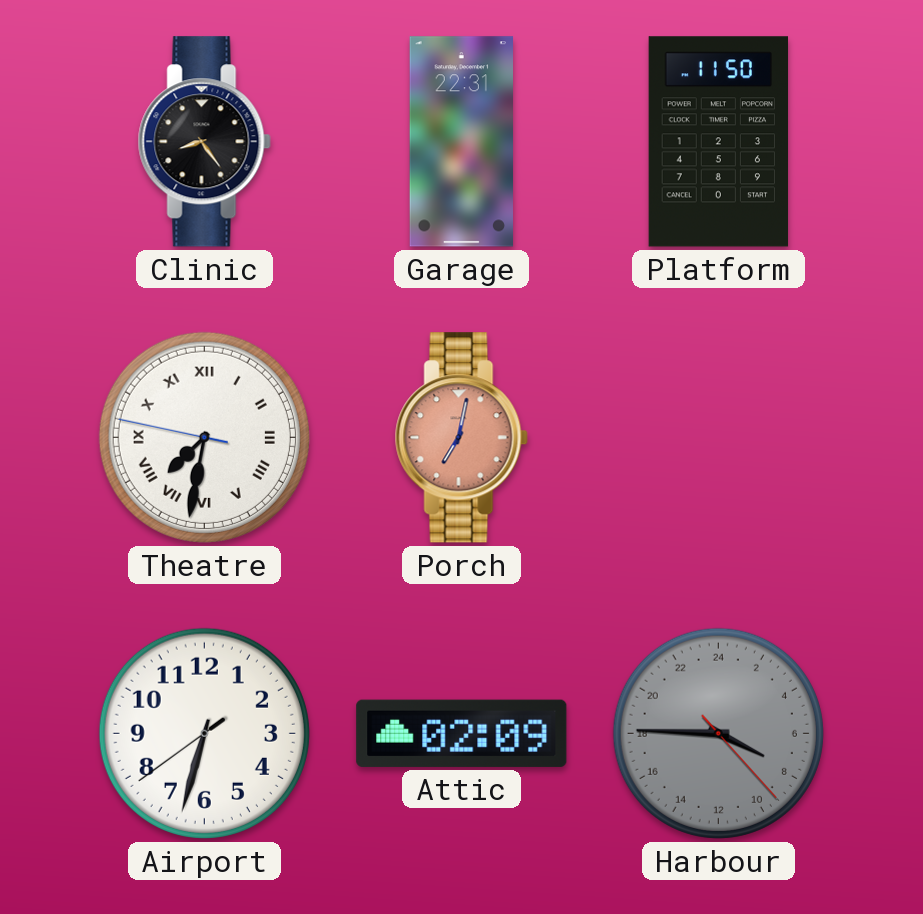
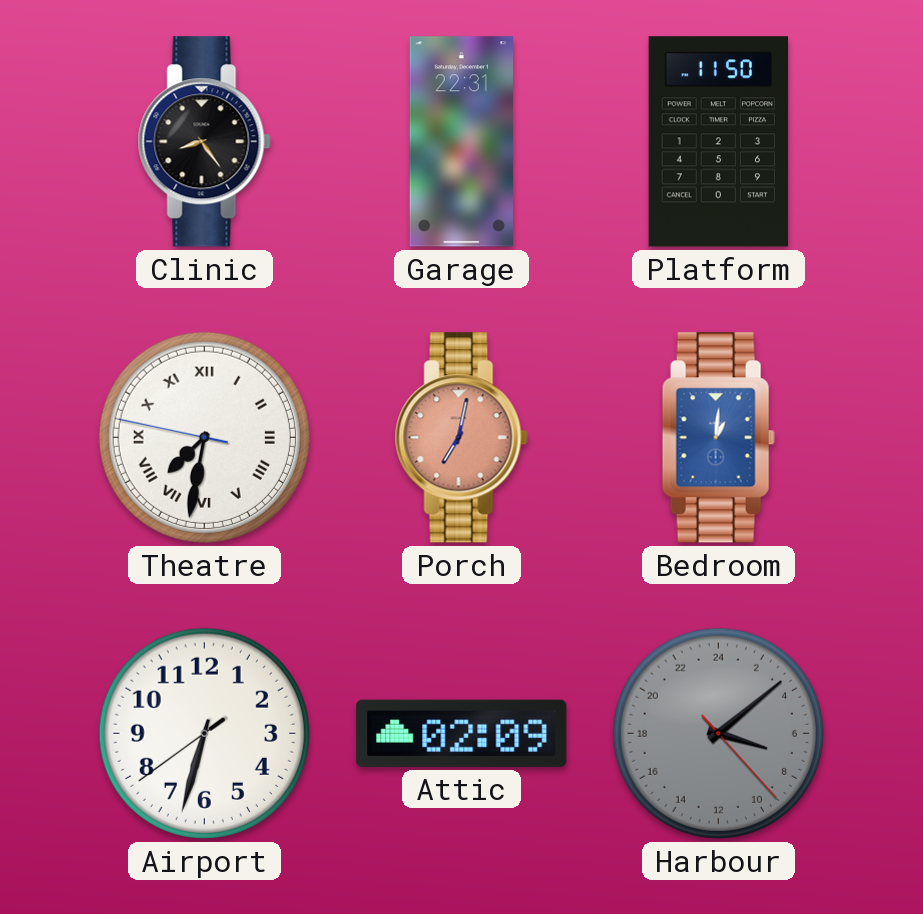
Bedroom: none -> 1:01
Harbour: 7:45 -> 7:08
